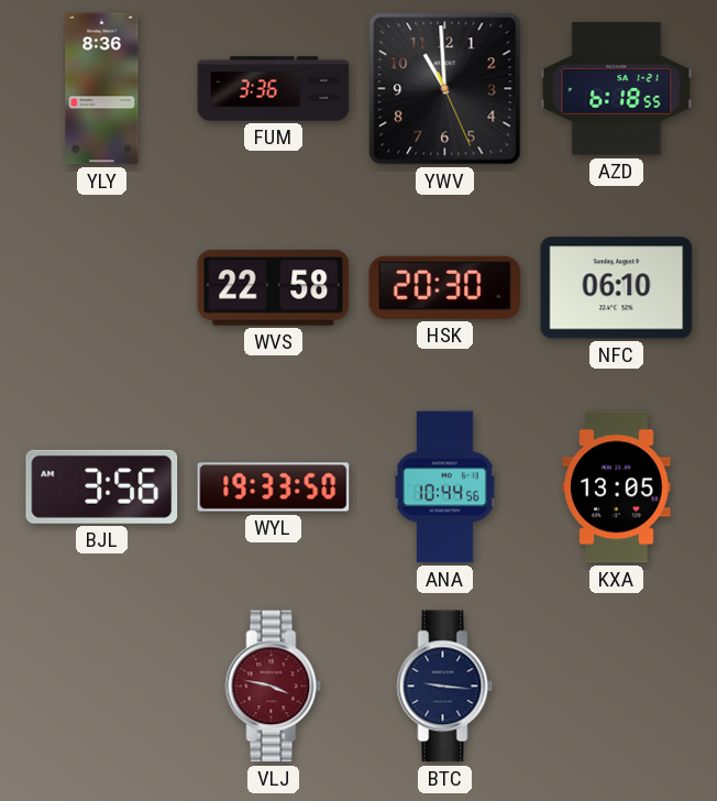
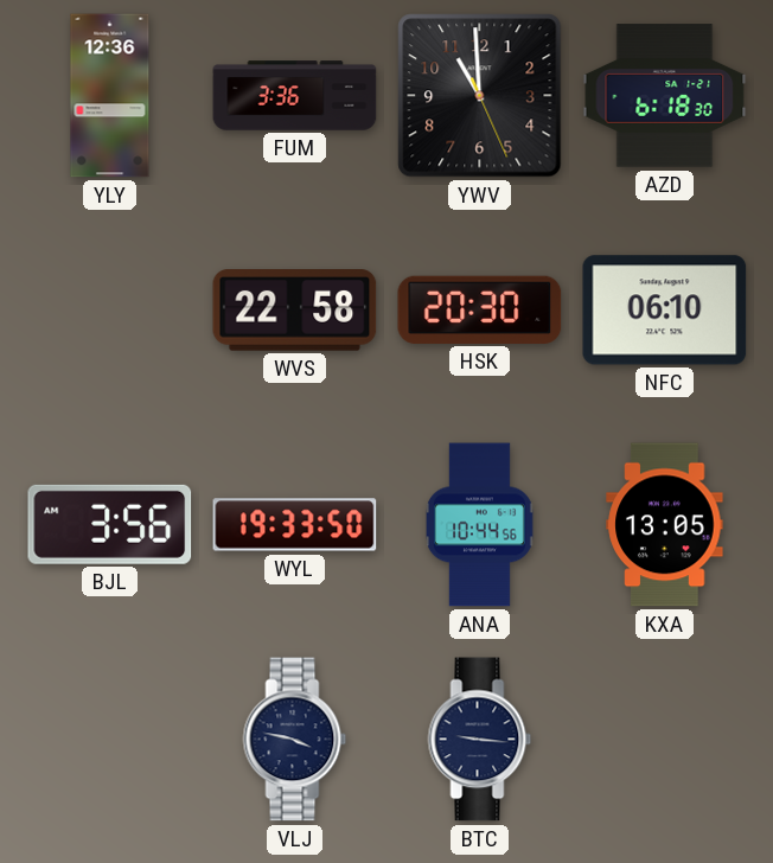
YLY: 8:36 -> 12:36
AZD: 6:18:55 -> 6:18:30
VLJ dial: burgundy -> navy
